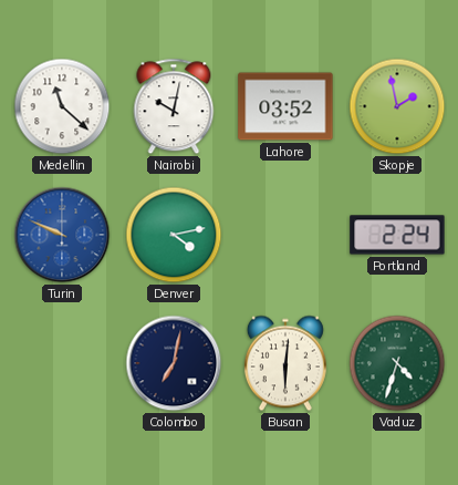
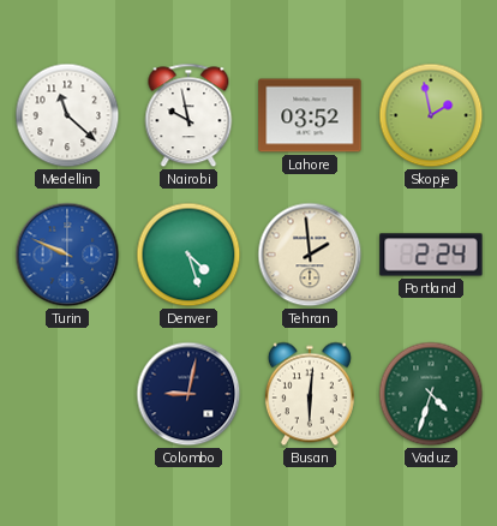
Nairobi: 10:02 -> 9:58
Denver: 4:13 -> 4:27
Tehran: none -> 1:59
Colombo: 7:02 -> 9:02
